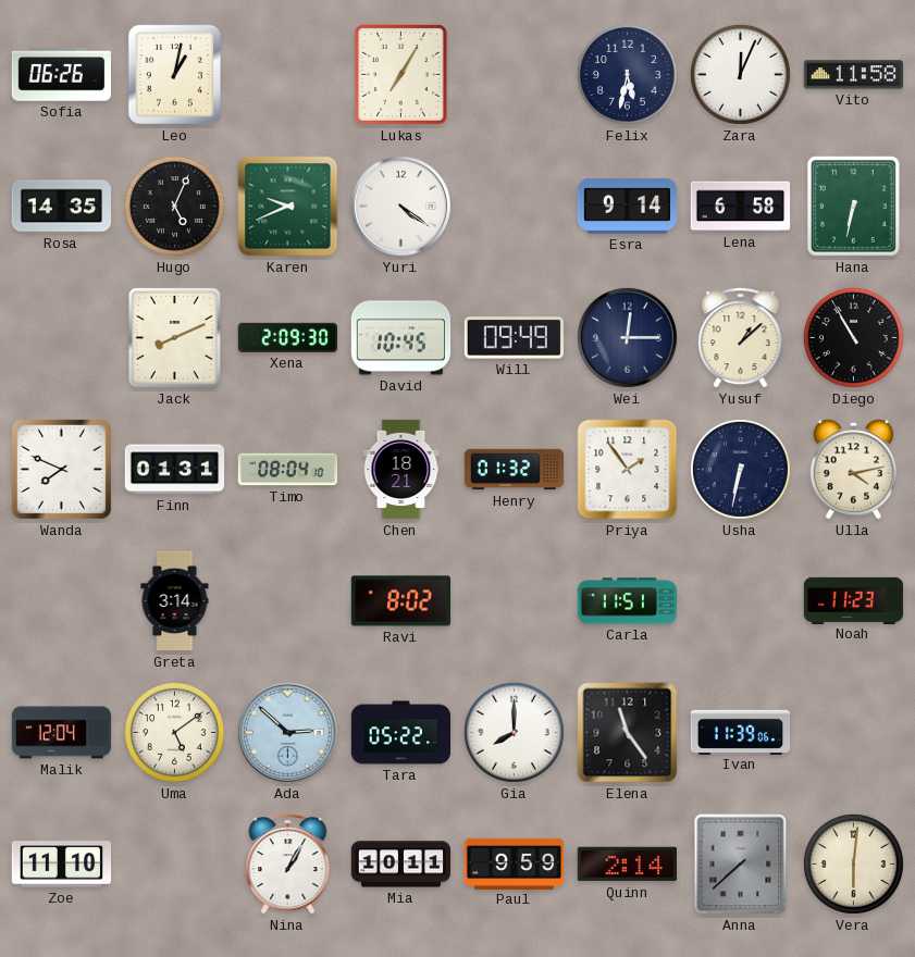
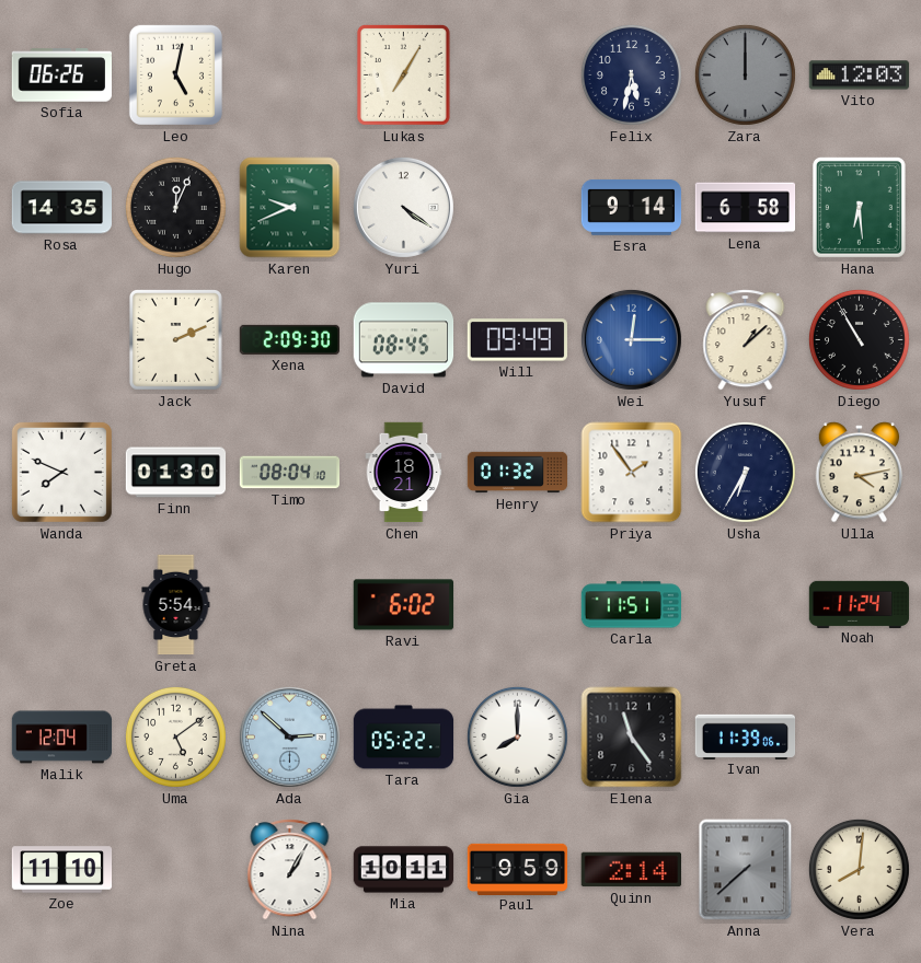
Leo: 1:02 -> 5:02
Zara: 12:04 -> 12:00
Zara dial: white -> grey
Vito: 11:58 -> 12:03
Hugo: 5:04 -> 12:04
Hana: 6:32 -> 6:29
Jack: 8:11 -> 2:11
David: 10:45 -> 08:45
Wei dial: navy -> blue
Finn: 01:31 -> 01:30
Usha: 6:32 -> 6:35
Greta: 3:14 -> 5:54
Ravi: 8:02 -> 6:02
Noah: 11:23 -> 11:24
Vera: 6:01 -> 8:01
